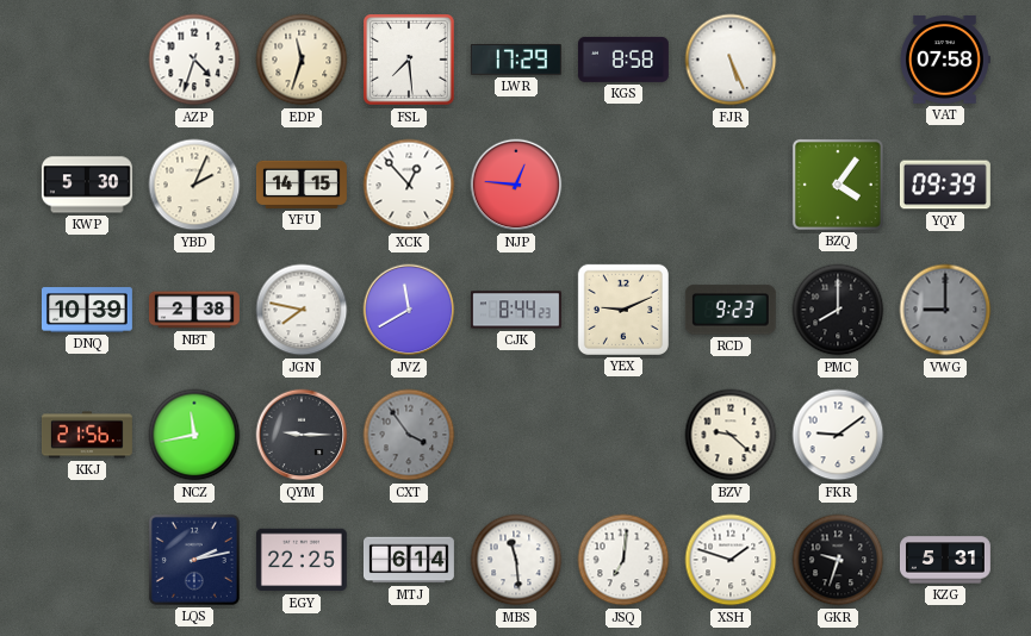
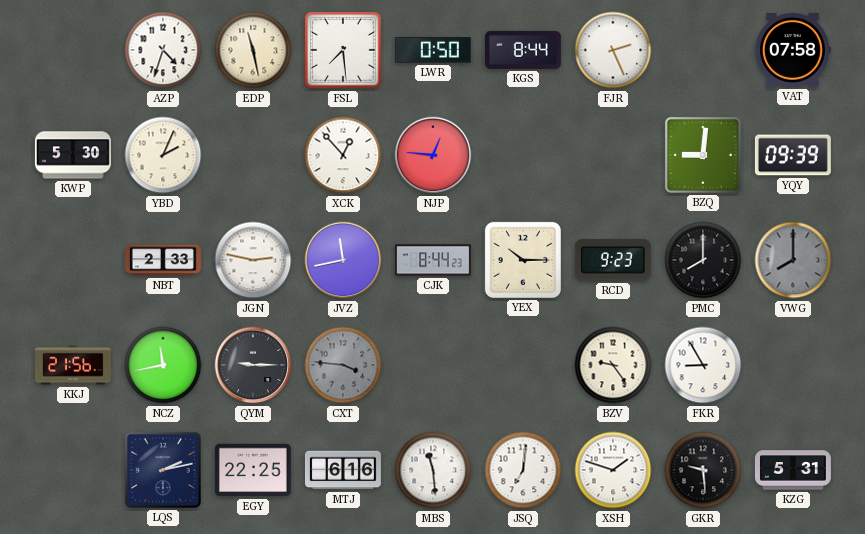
EDP: 11:33 -> 11:28
LWR: 17:29 -> 0:50
KGS: 8:58 -> 8:44
FJR: 5:26 -> 2:26
YFU: 14:15 -> none
BZQ: 4:06 -> 9:01
DNQ: 10:39 -> none
NBT: 2:38 -> 2:33
JGN: 7:47 -> 2:47
JVZ: 11:40 -> 11:43
YEX: 9:11 -> 10:15
VWG: 9:00 -> 8:00
CXT: 3:54 -> 3:46
BZV: 9:22 -> 9:24
FKR: 9:09 -> 8:55
MTJ: 6:14 -> 6:16
GKR: 9:33 -> 9:29
